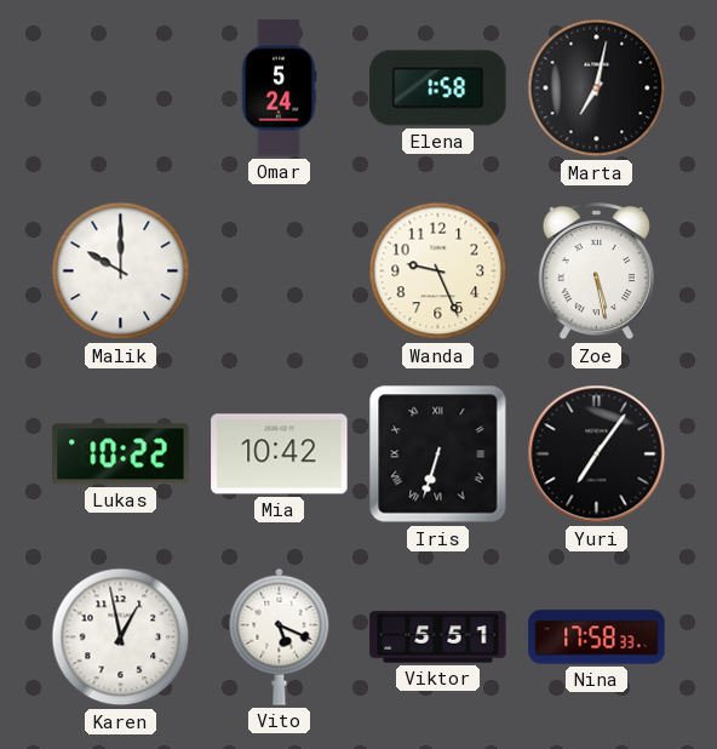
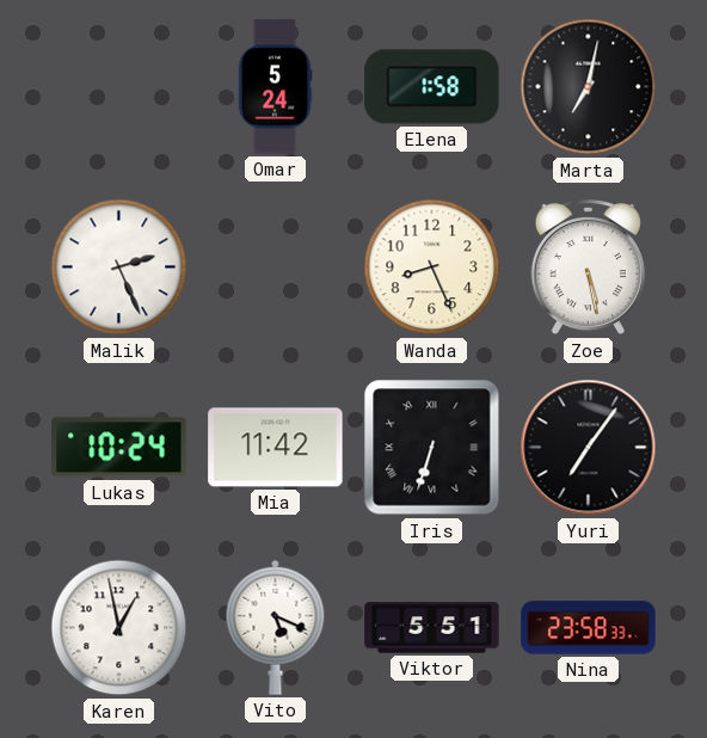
Malik: 10:00 -> 2:26
Wanda: 9:26 -> 8:26
Lukas: 10:22 -> 10:24
Mia: 10:42 -> 11:42
Nina: 17:58 -> 23:58
